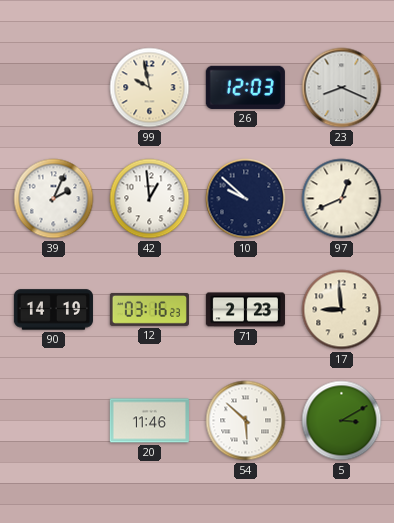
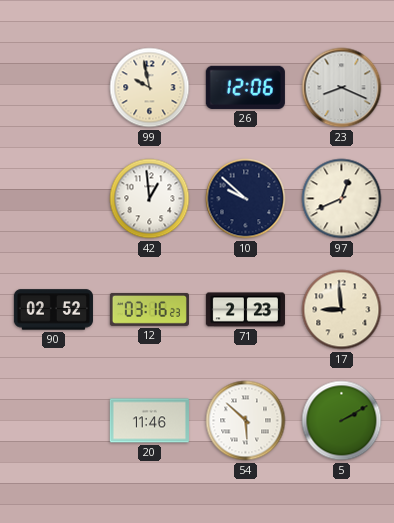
26: 12:03 -> 12:06
39: 2:04 -> none
90: 14:19 -> 02:52
5: 3:10 -> 2:10
